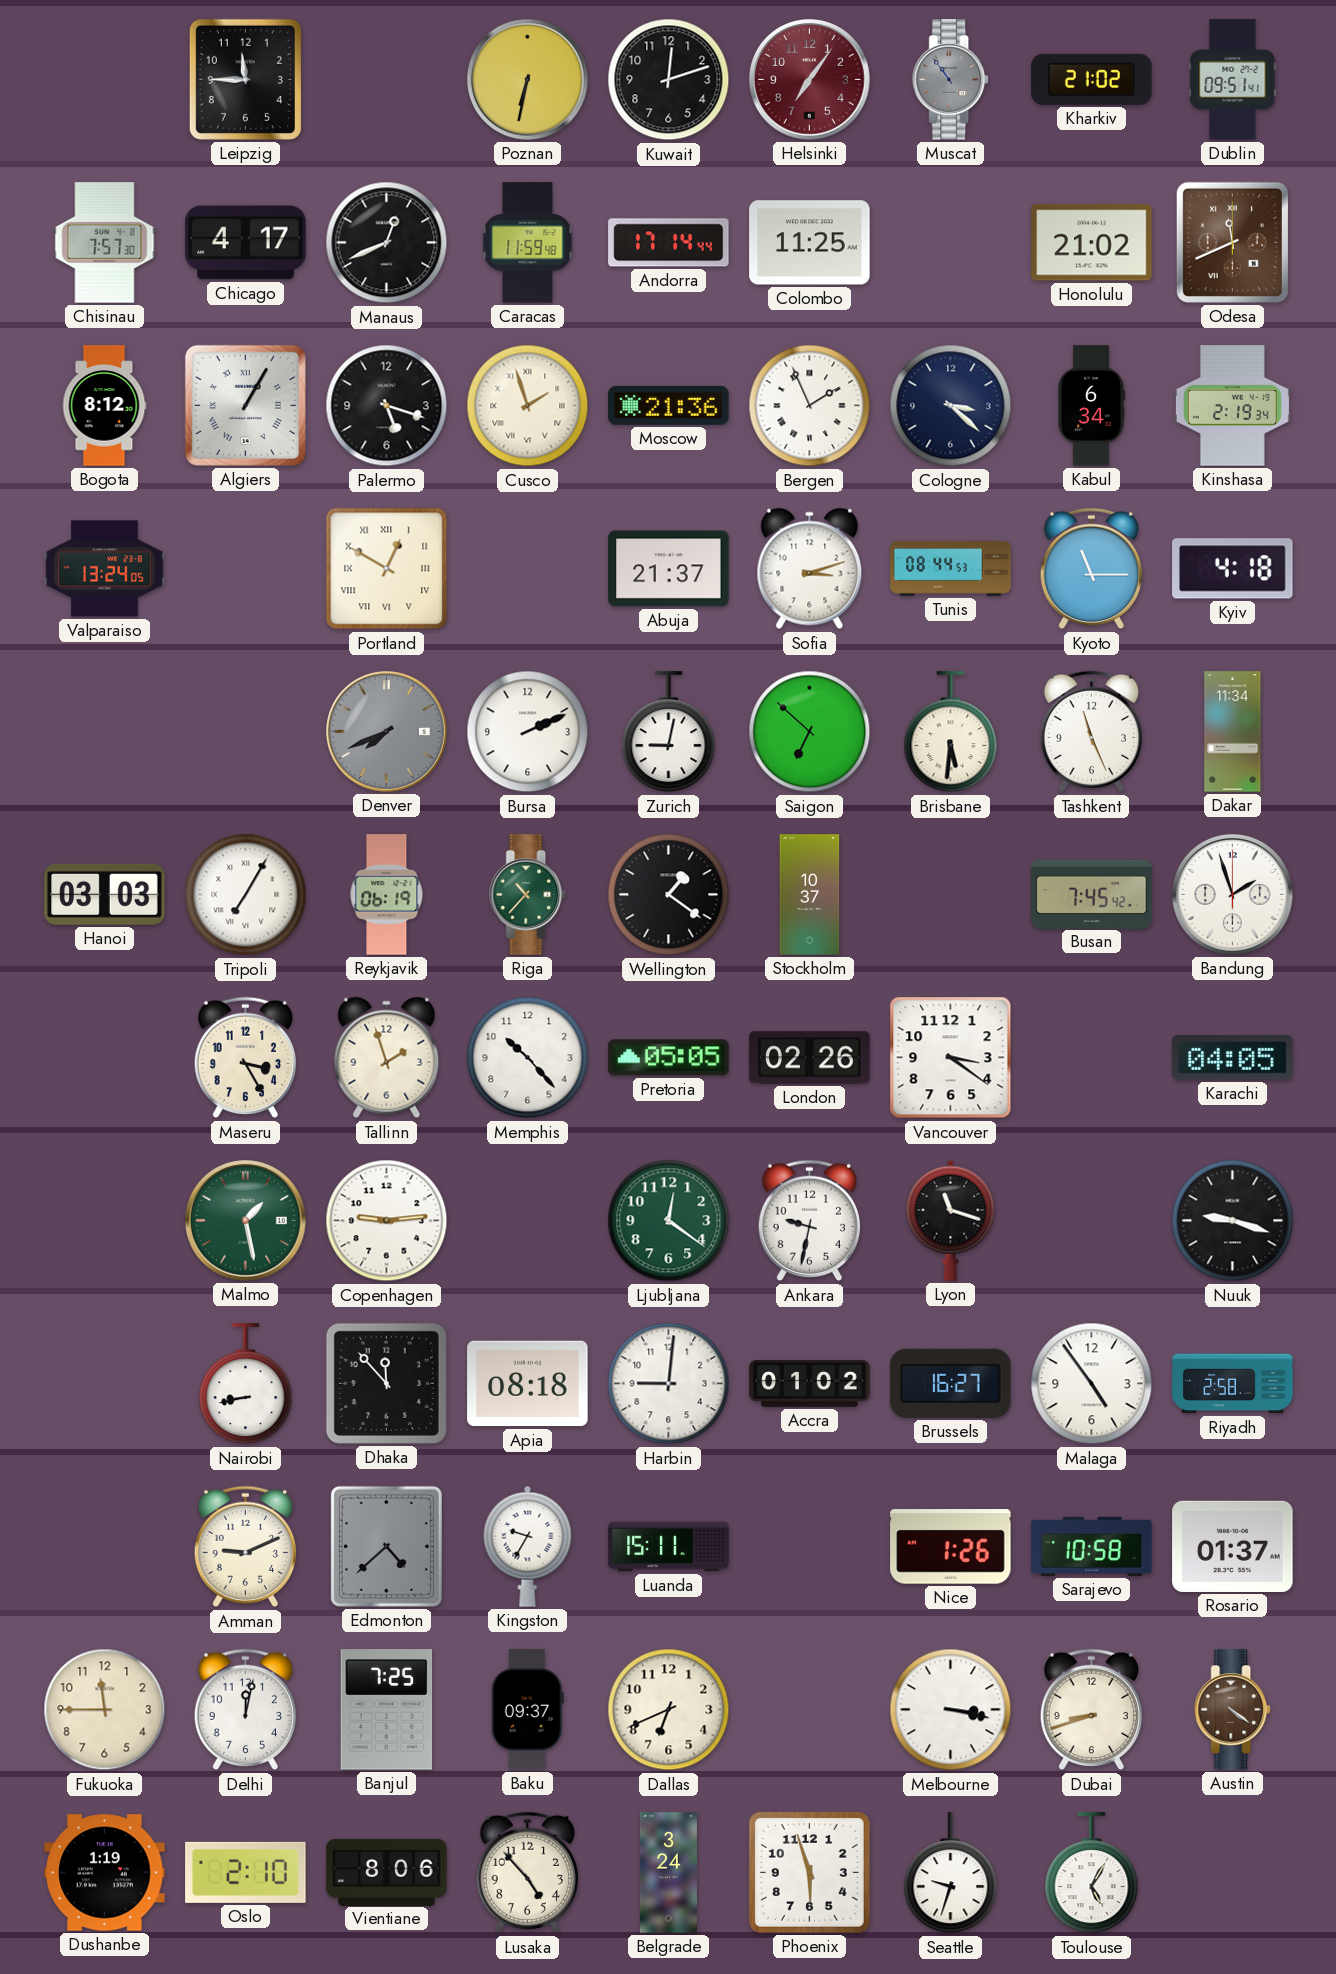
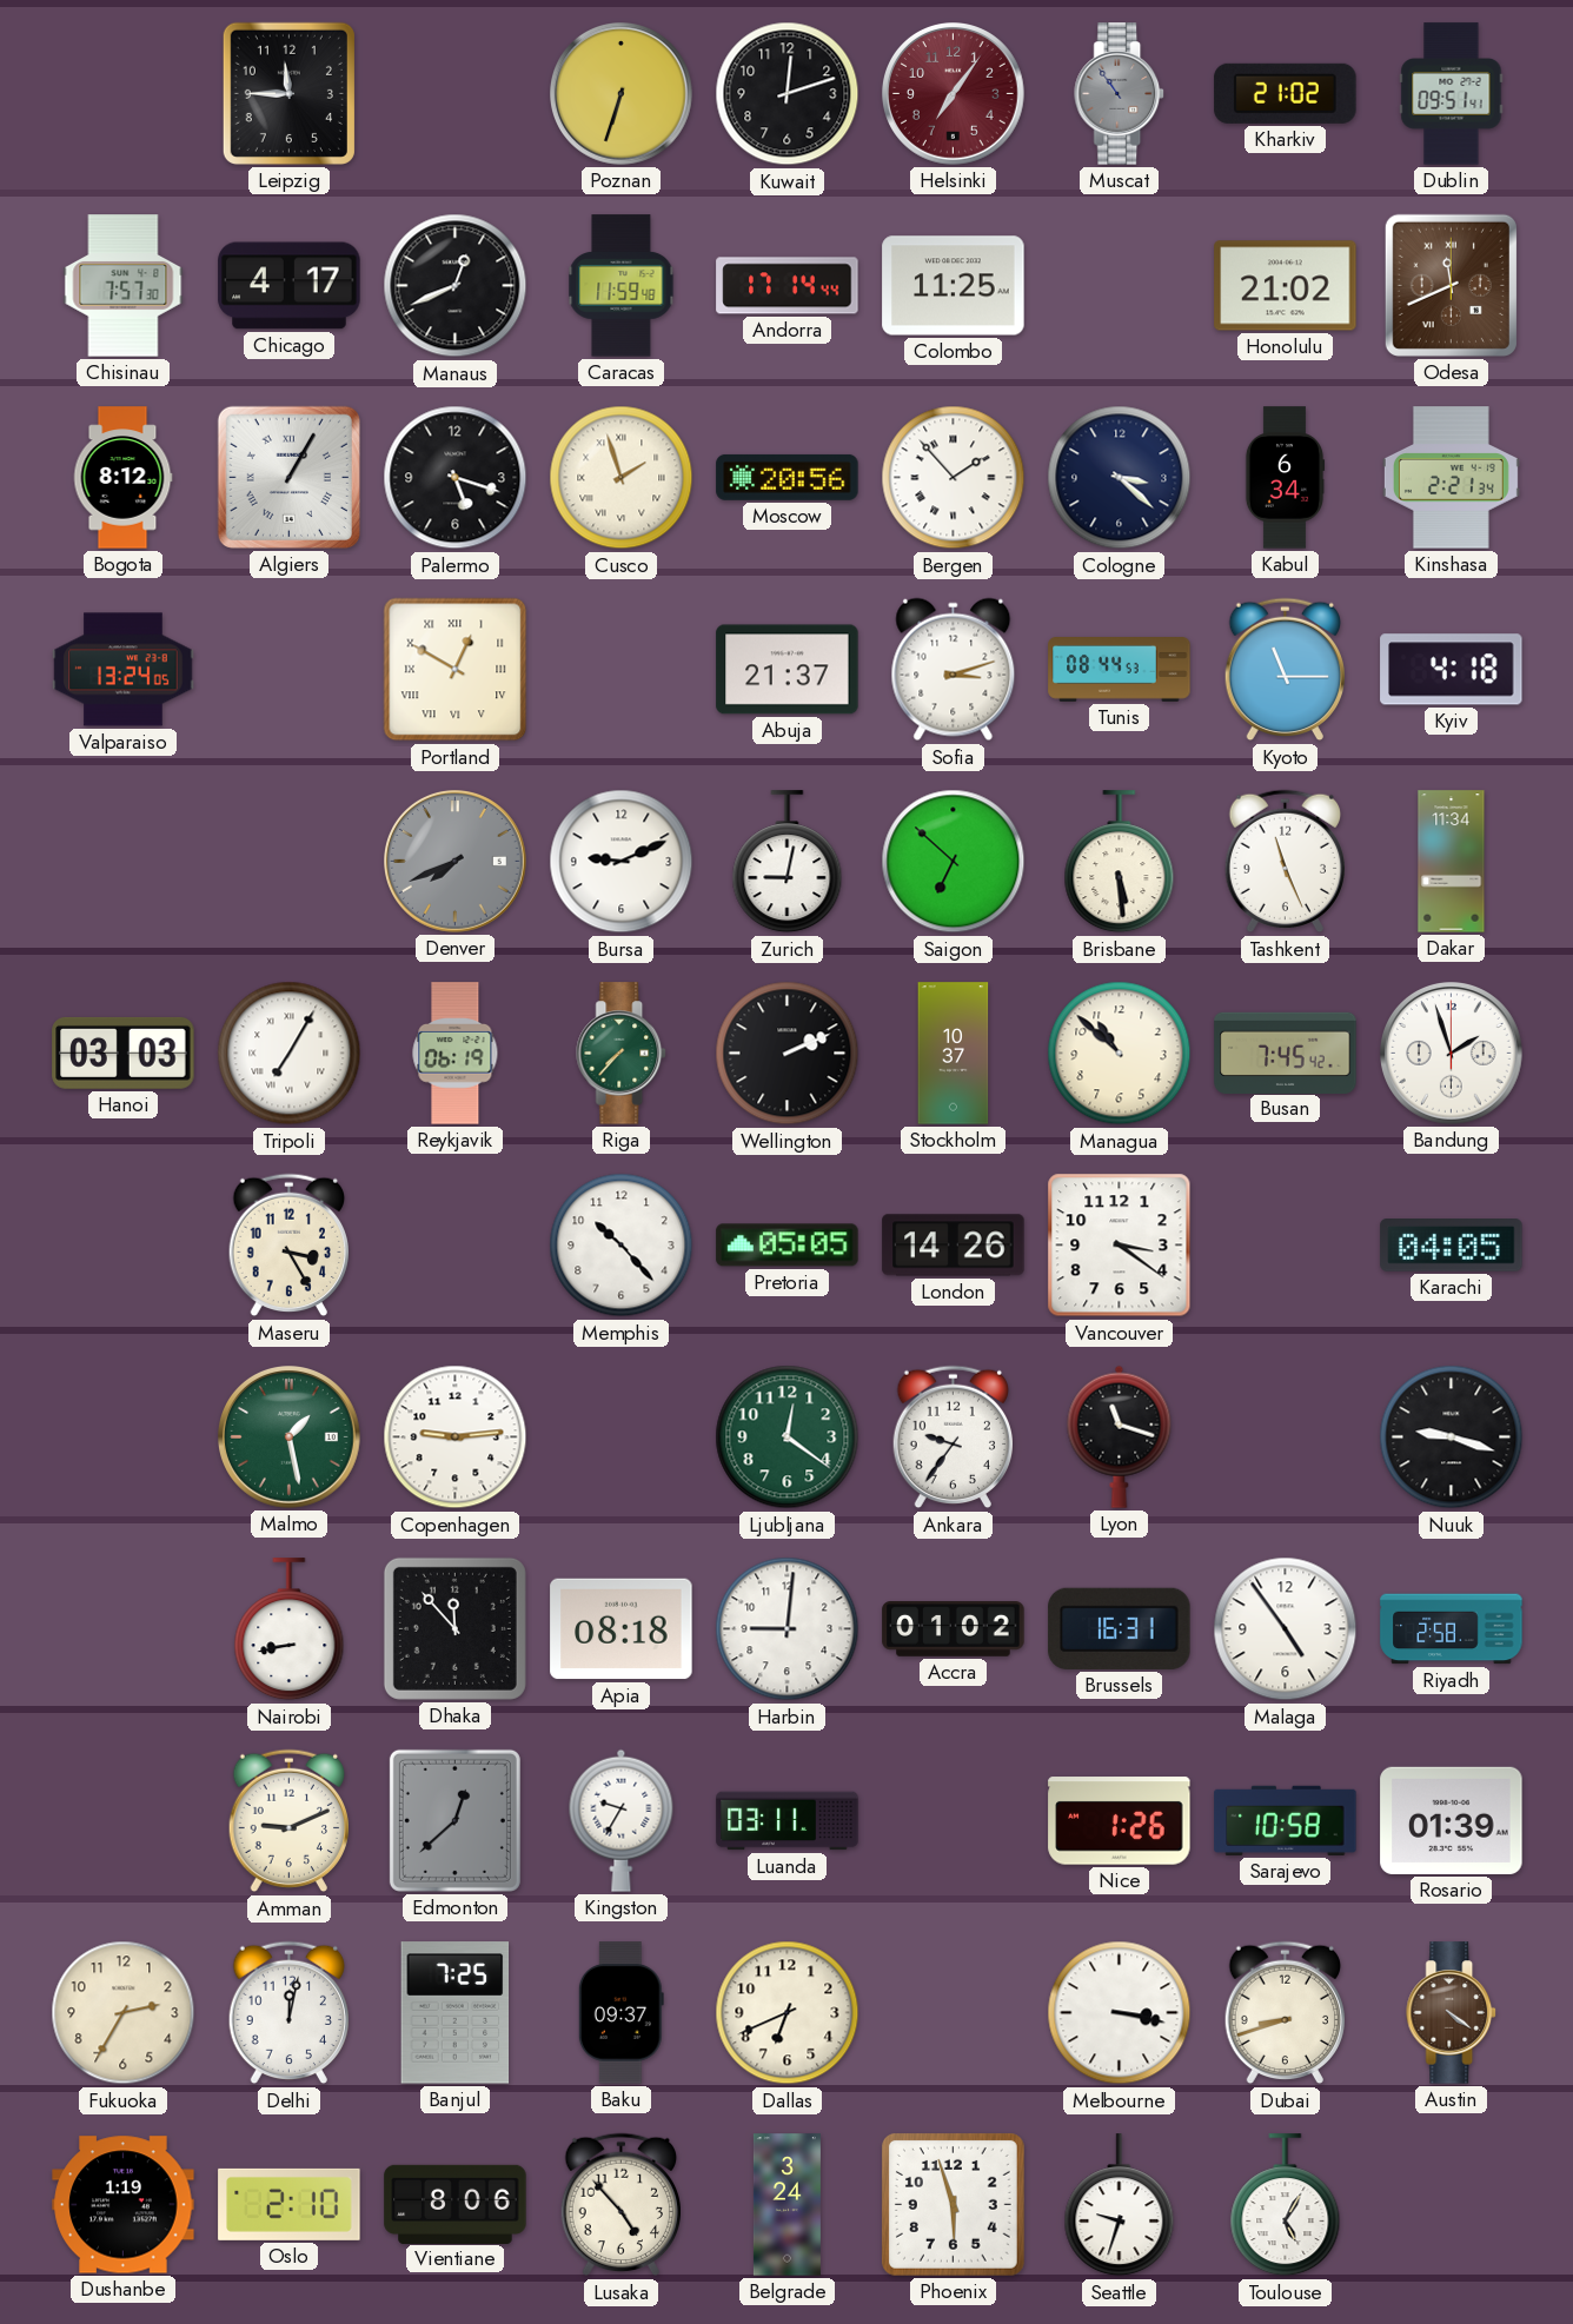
Poznan: 6:32 -> 6:33
Moscow: 21:36 -> 20:56
Bergen: 1:56 -> 1:53
Kinshasa: 2:19 -> 2:21
Bursa: 2:11 -> 9:11
Brisbane: 5:31 -> 5:29
Riga: 10:37 -> 7:37
Wellington: 1:21 -> 2:11
Managua: none -> 10:52
Tallinn: 1:57 -> none
London: 02:26 -> 14:26
Ankara: 9:32 -> 9:36
Brussels: 16:27 -> 16:31
Edmonton: 4:38 -> 12:38
Luanda: 15:11 -> 03:11
Rosario: 01:37 -> 01:39
Fukuoka: 11:45 -> 2:35
